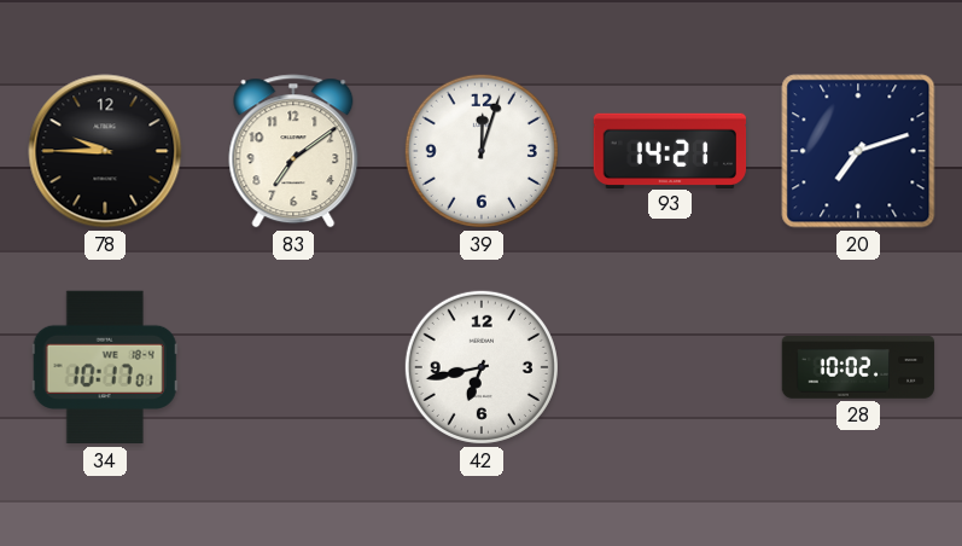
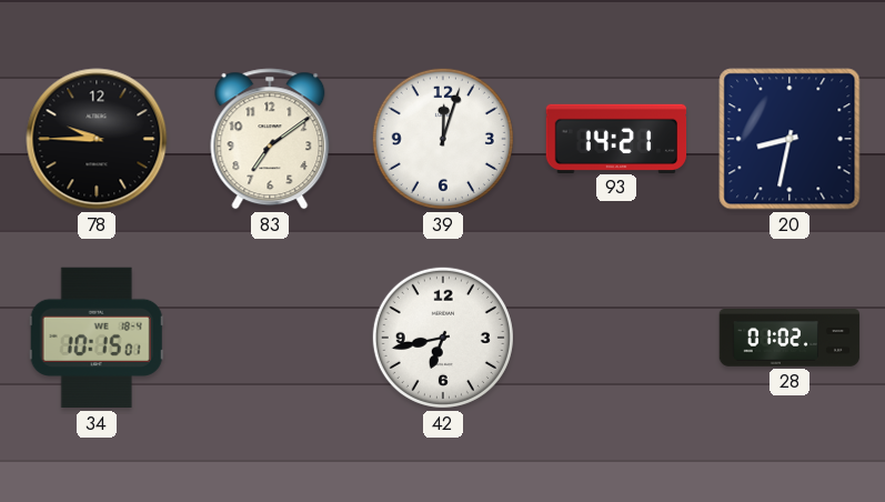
20: 7:12 -> 8:32
34: 10:17 -> 10:15
28: 10:02 -> 01:02
